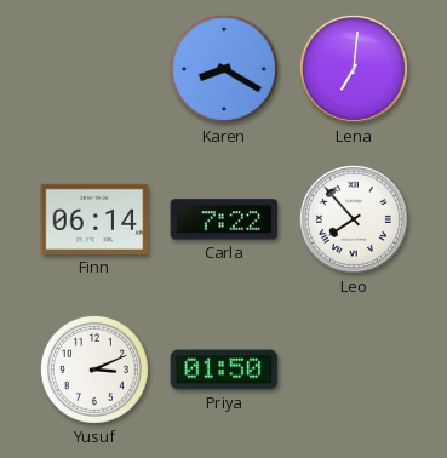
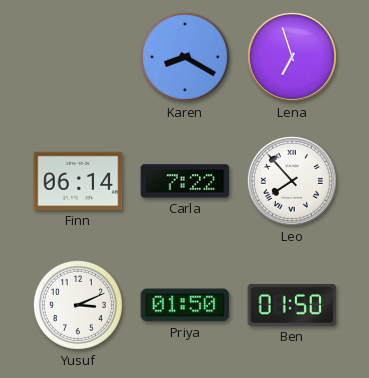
Lena: 7:01 -> 6:57
Ben: none -> 01:50
